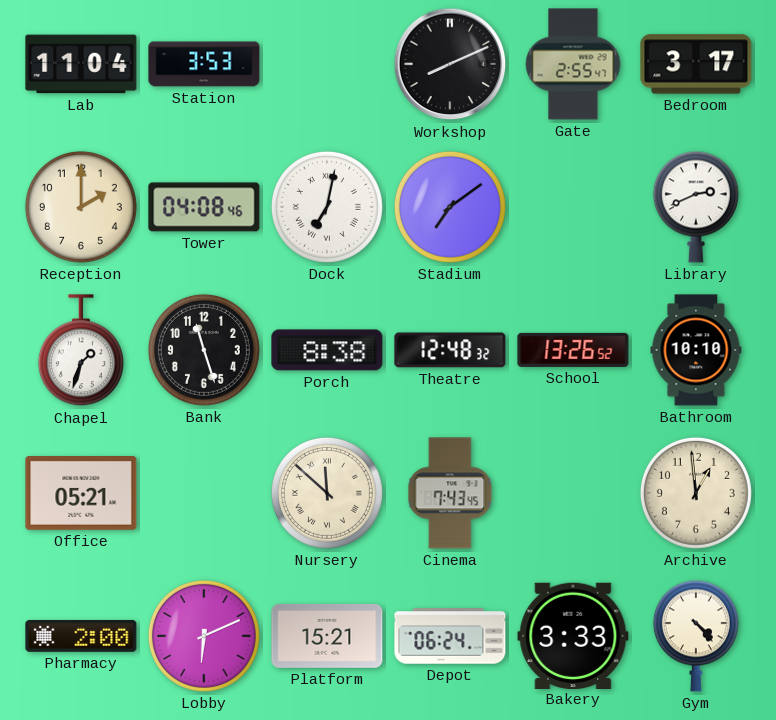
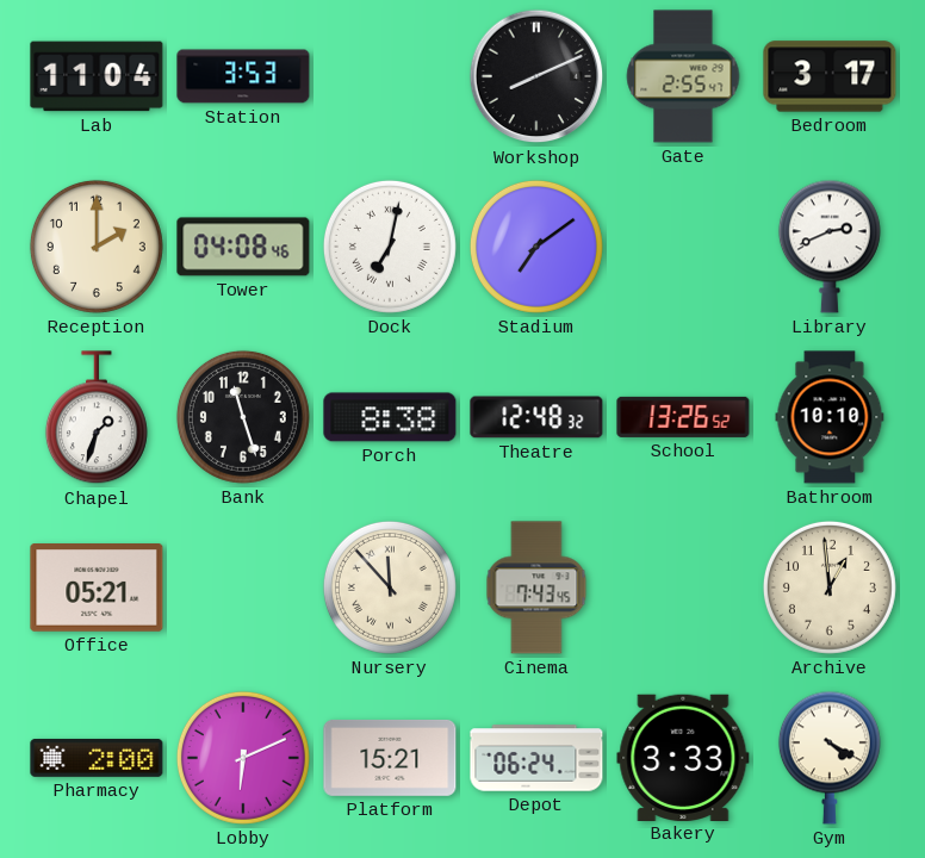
Nursery: 11:52 -> 11:53
Gym: 4:23 -> 4:20
